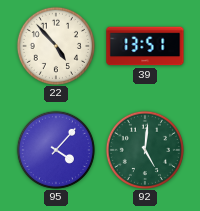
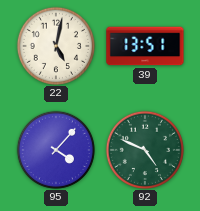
22: 4:53 -> 5:02
92: 5:01 -> 4:49
